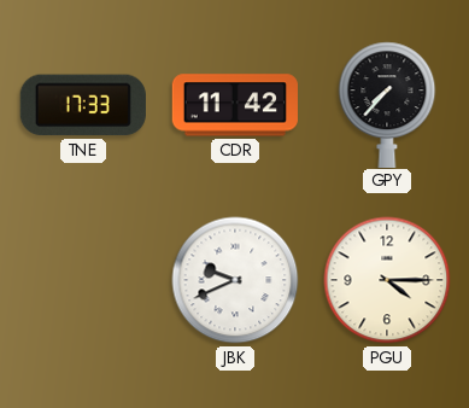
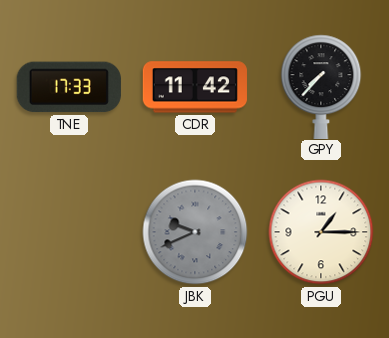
JBK dial: white -> grey
PGU: 4:15 -> 1:15
